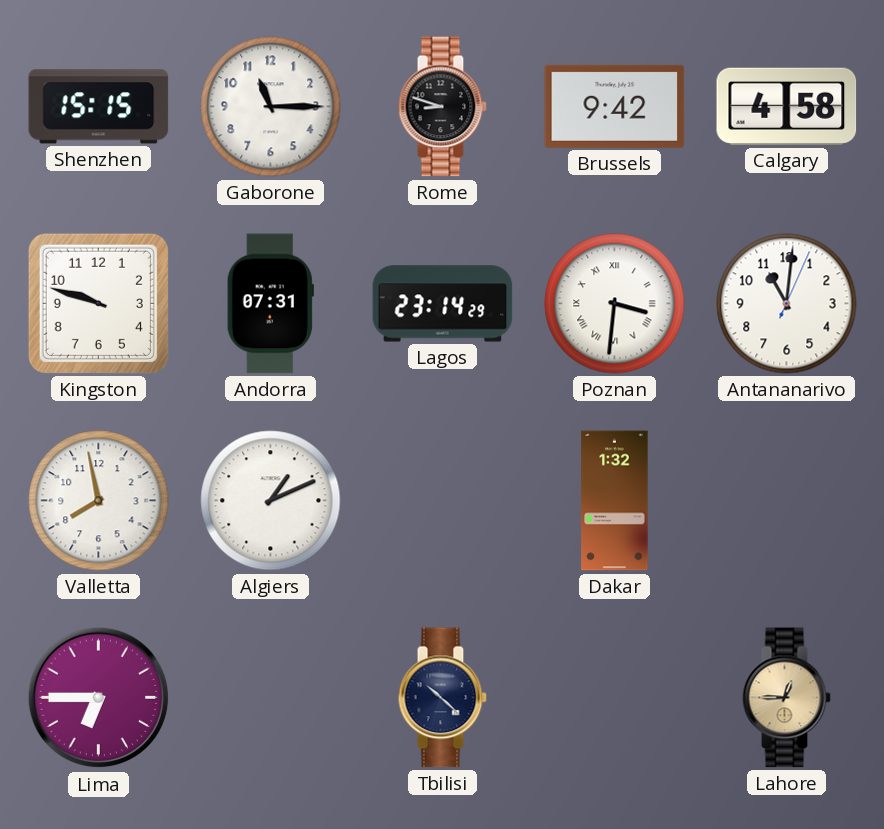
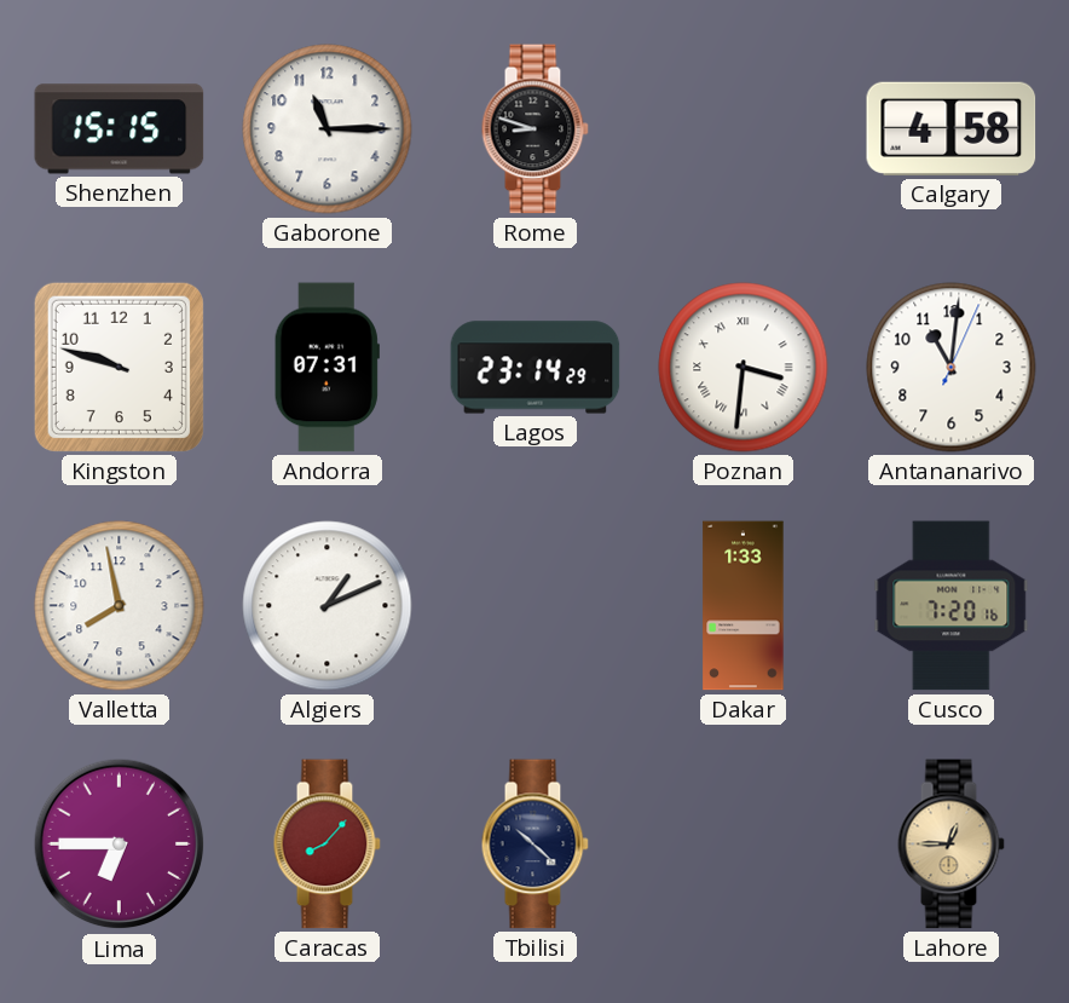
Brussels: 9:42 -> none
Dakar: 1:32 -> 1:33
Cusco: none -> 7:20
Caracas: none -> 8:07
